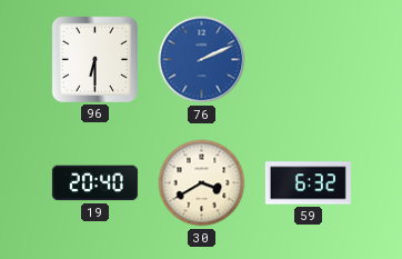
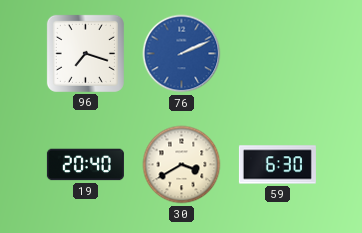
96: 6:30 -> 7:18
59: 6:32 -> 6:30
